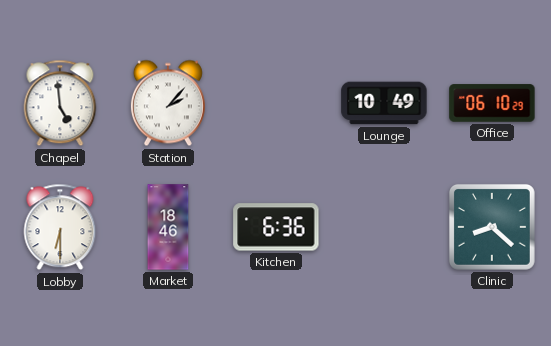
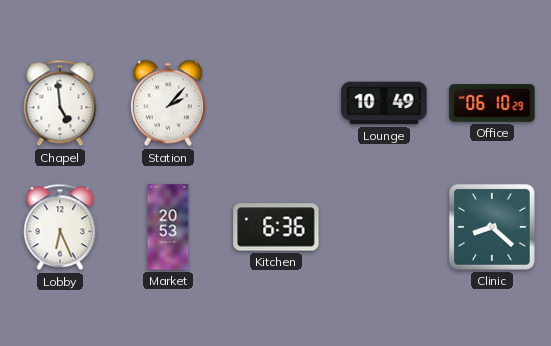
Lobby: 6:30 -> 6:26
Market: 18:46 -> 20:53
